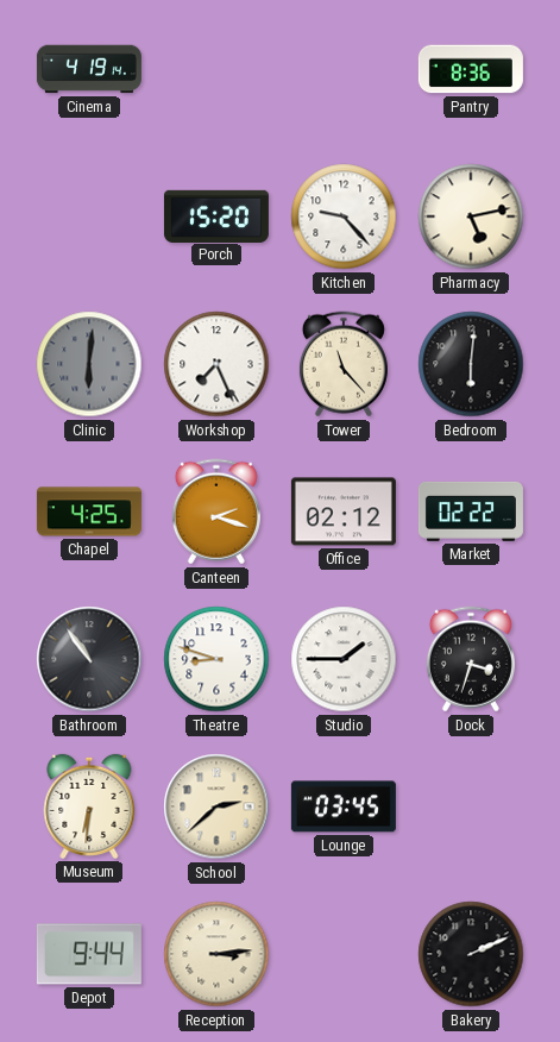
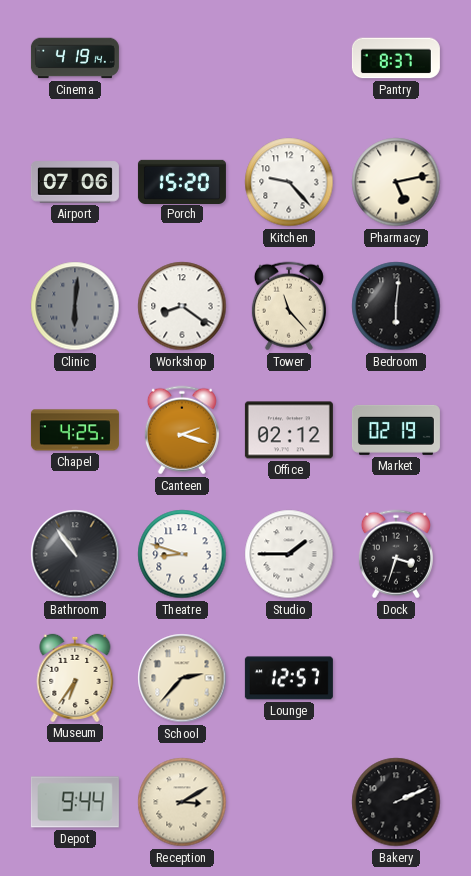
Pantry: 8:36 -> 8:37
Airport: none -> 07:06
Workshop: 7:26 -> 8:21
Market: 02:22 -> 02:19
Museum: 6:31 -> 6:36
School: 2:38 -> 2:37
Lounge: 03:45 -> 12:57
Reception: 3:14 -> 3:10
